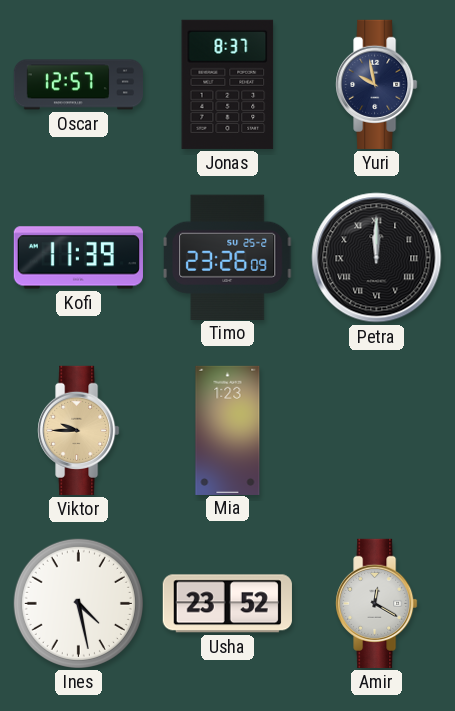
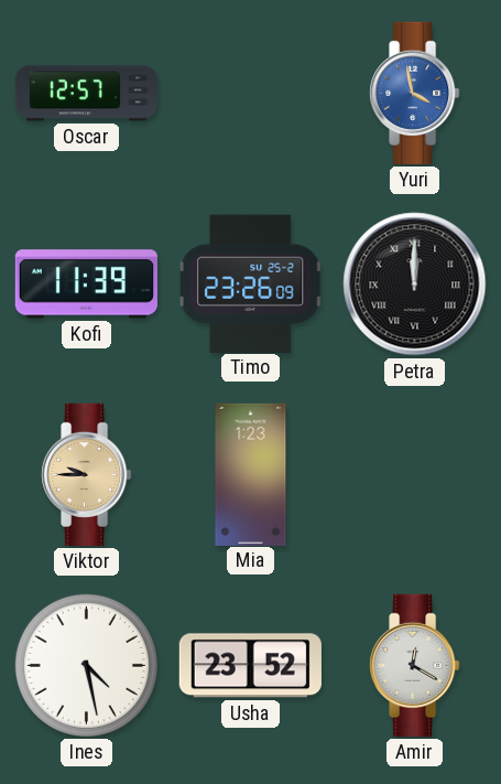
Jonas: 8:37 -> none
Yuri: 9:58 -> 3:58
Yuri dial: navy -> blue
